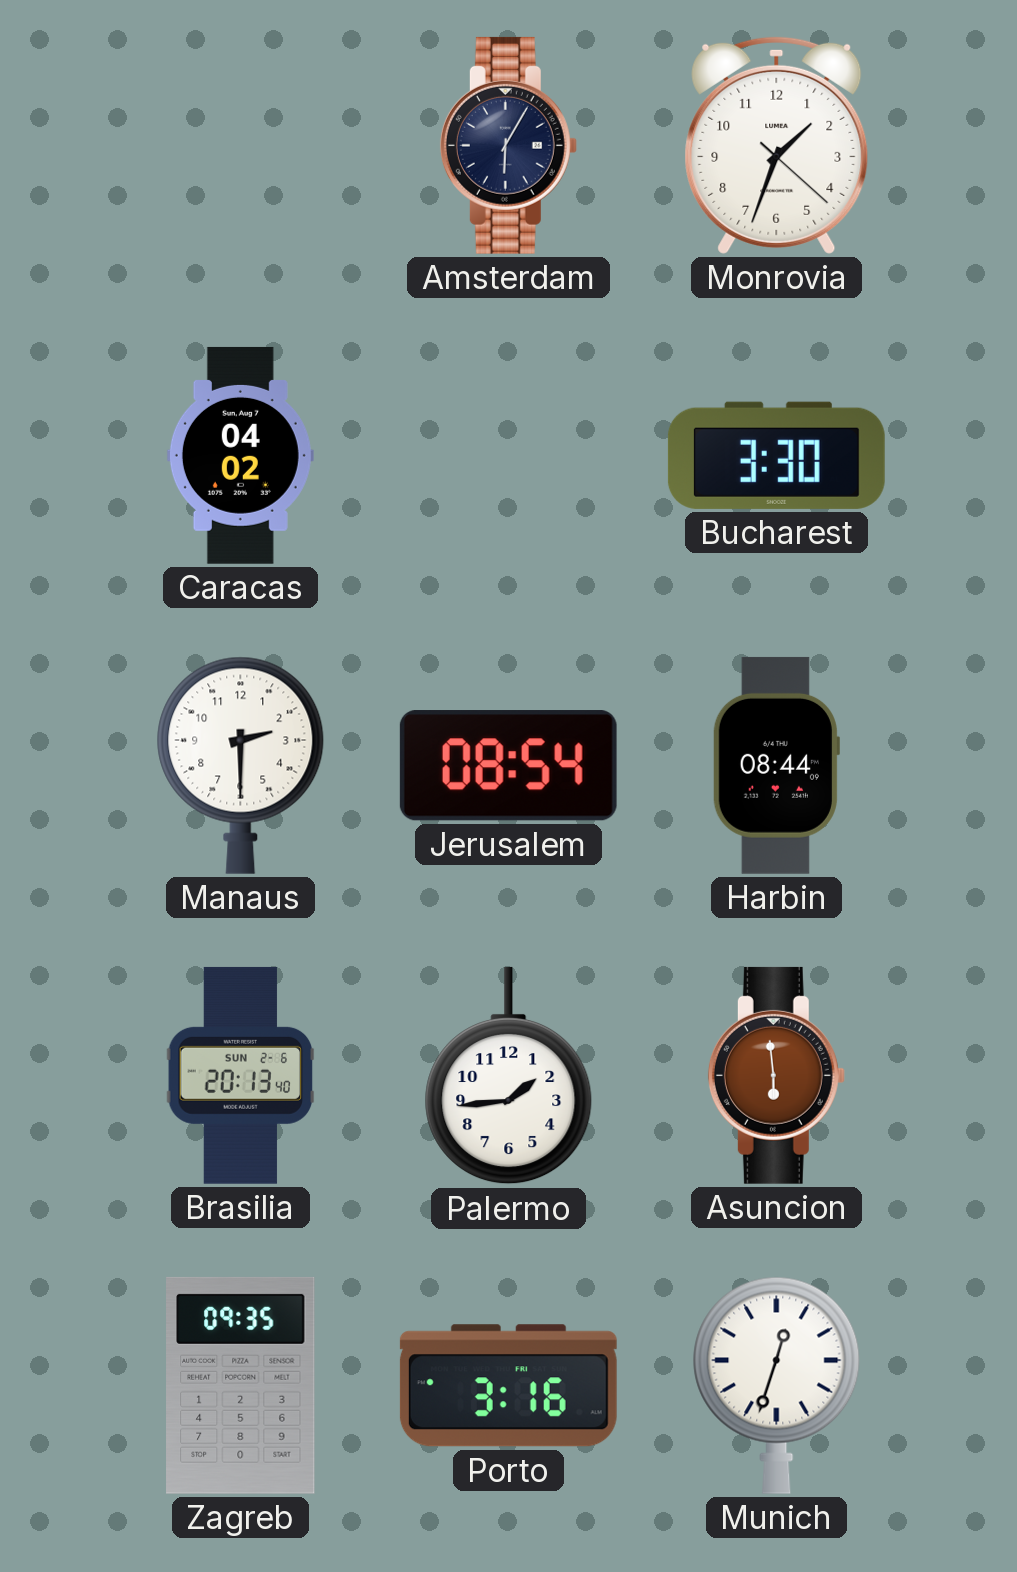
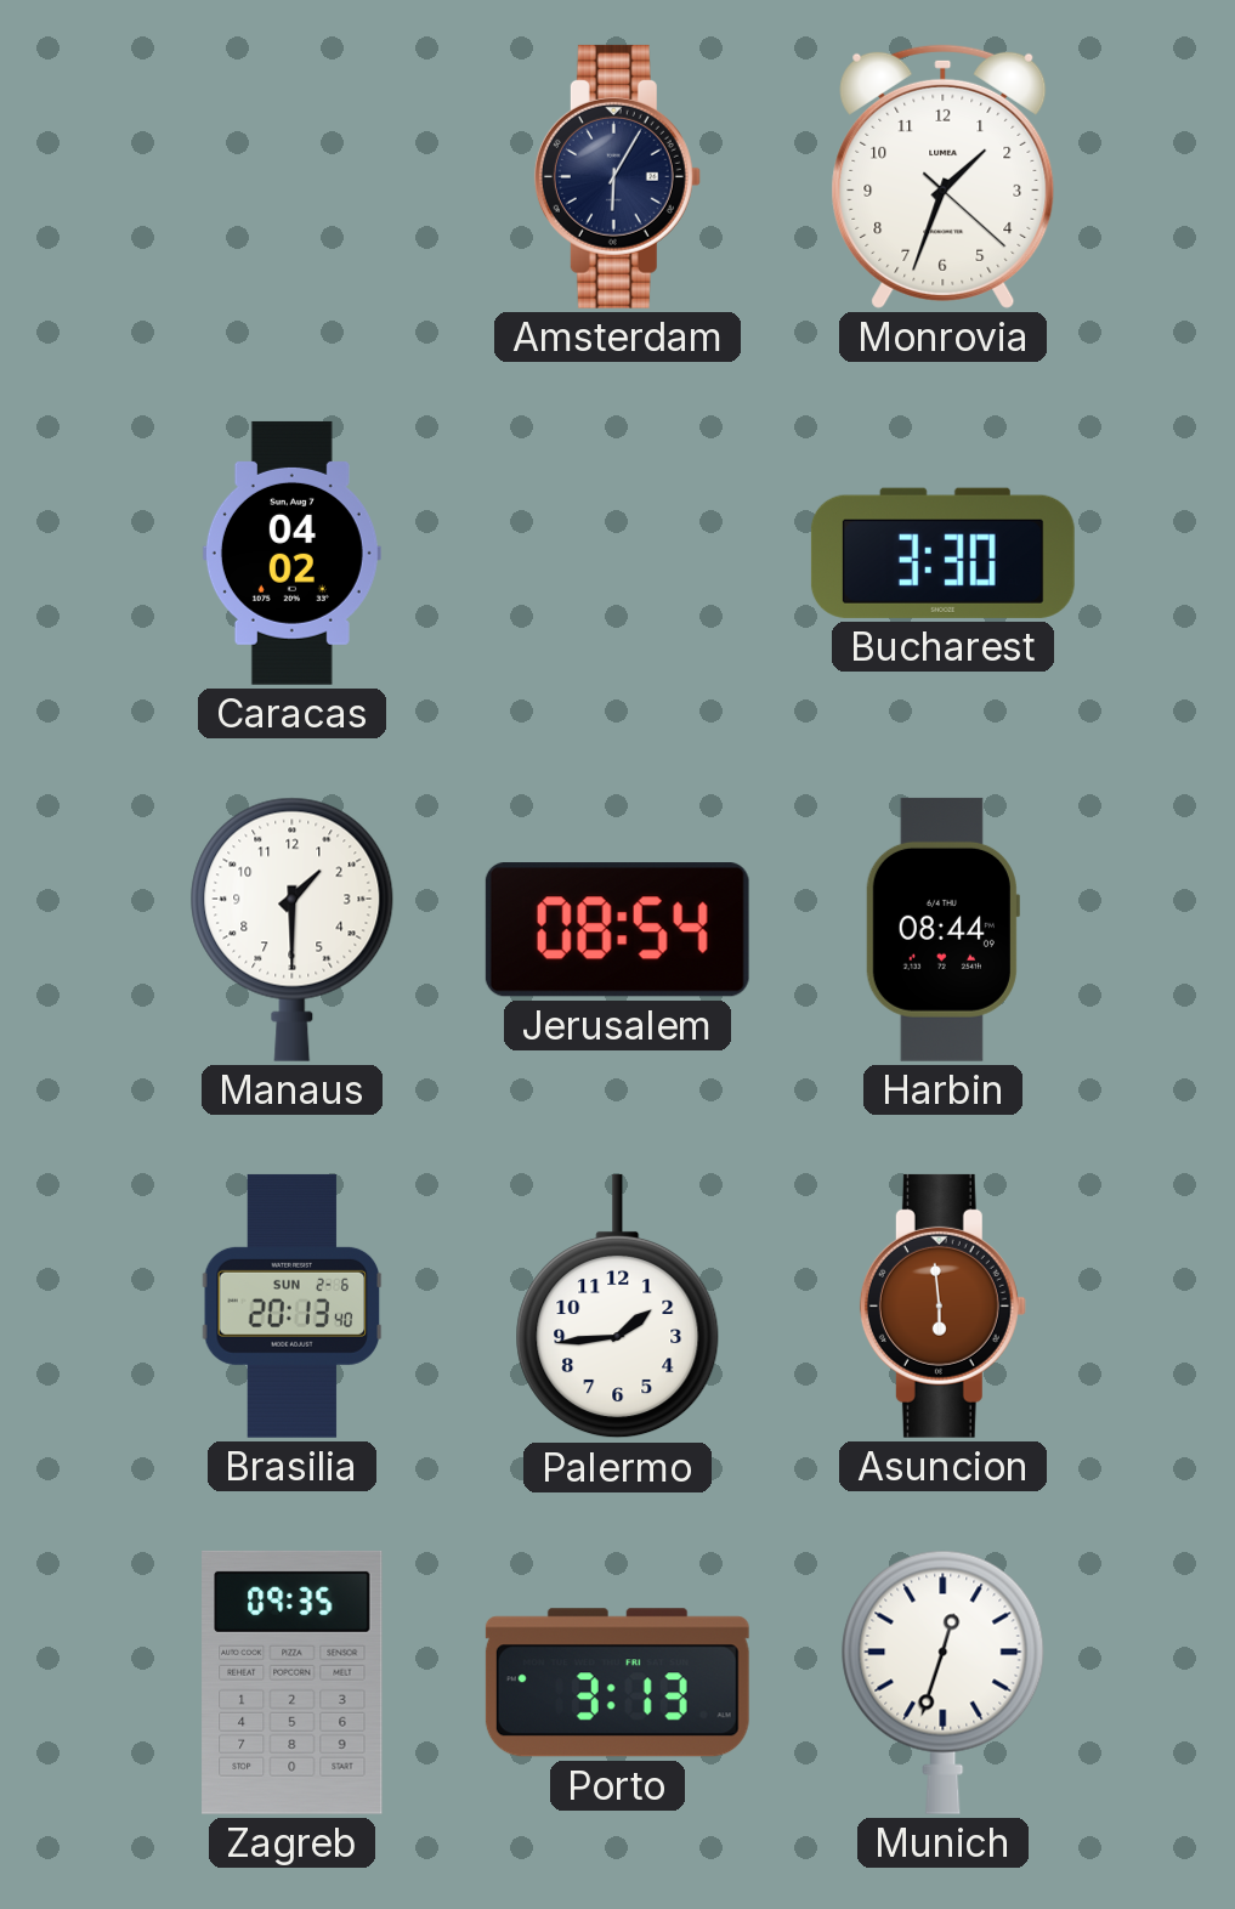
Manaus: 2:30 -> 1:30
Porto: 3:16 -> 3:13
